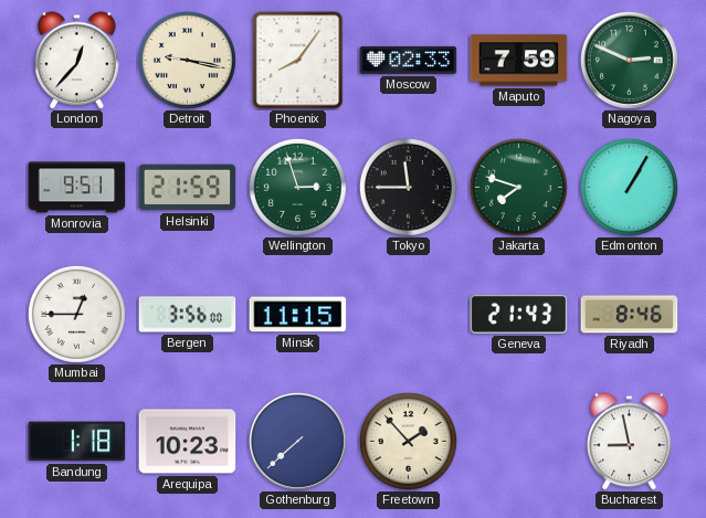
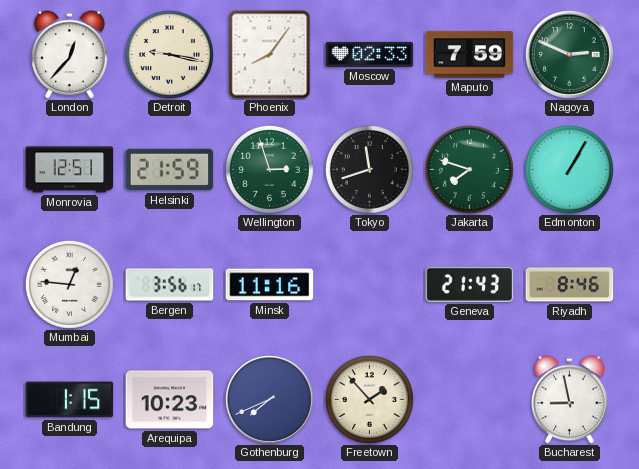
Monrovia: 9:51 -> 12:51
Tokyo: 11:45 -> 11:42
Mumbai: 12:45 -> 12:46
Bergen: 3:56:00 -> 3:56:17
Minsk: 11:15 -> 11:16
Bandung: 1:18 -> 1:15
Gothenburg: 7:38 -> 7:41
